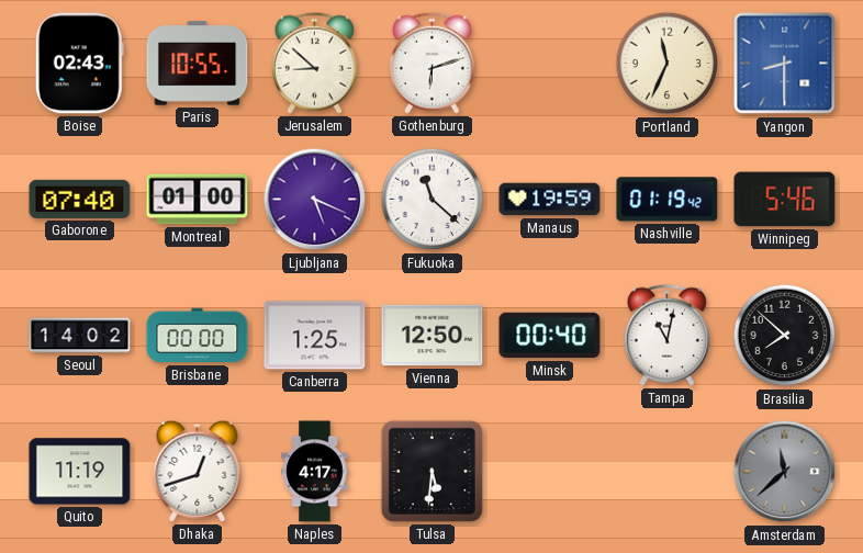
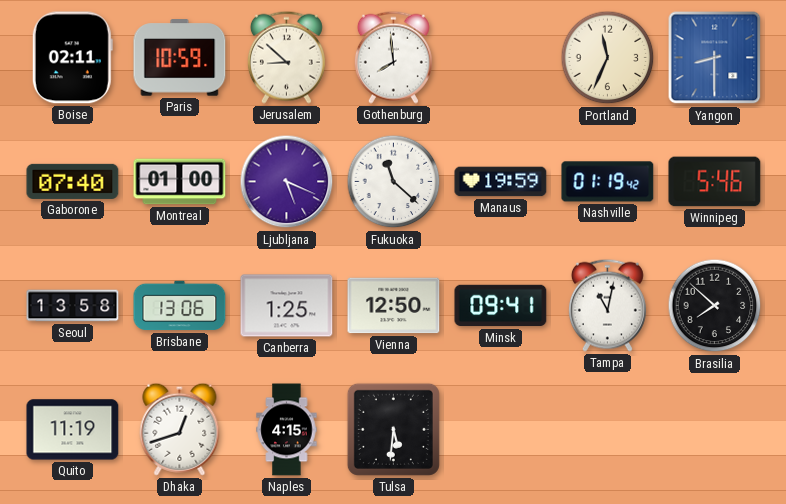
Boise: 02:43 -> 02:11
Paris: 10:55 -> 10:59
Gothenburg: 6:12 -> 7:59
Seoul: 14:02 -> 13:58
Brisbane: 00:00 -> 13:06
Minsk: 00:40 -> 09:41
Naples: 4:17 -> 4:15
Amsterdam: 11:38 -> none
